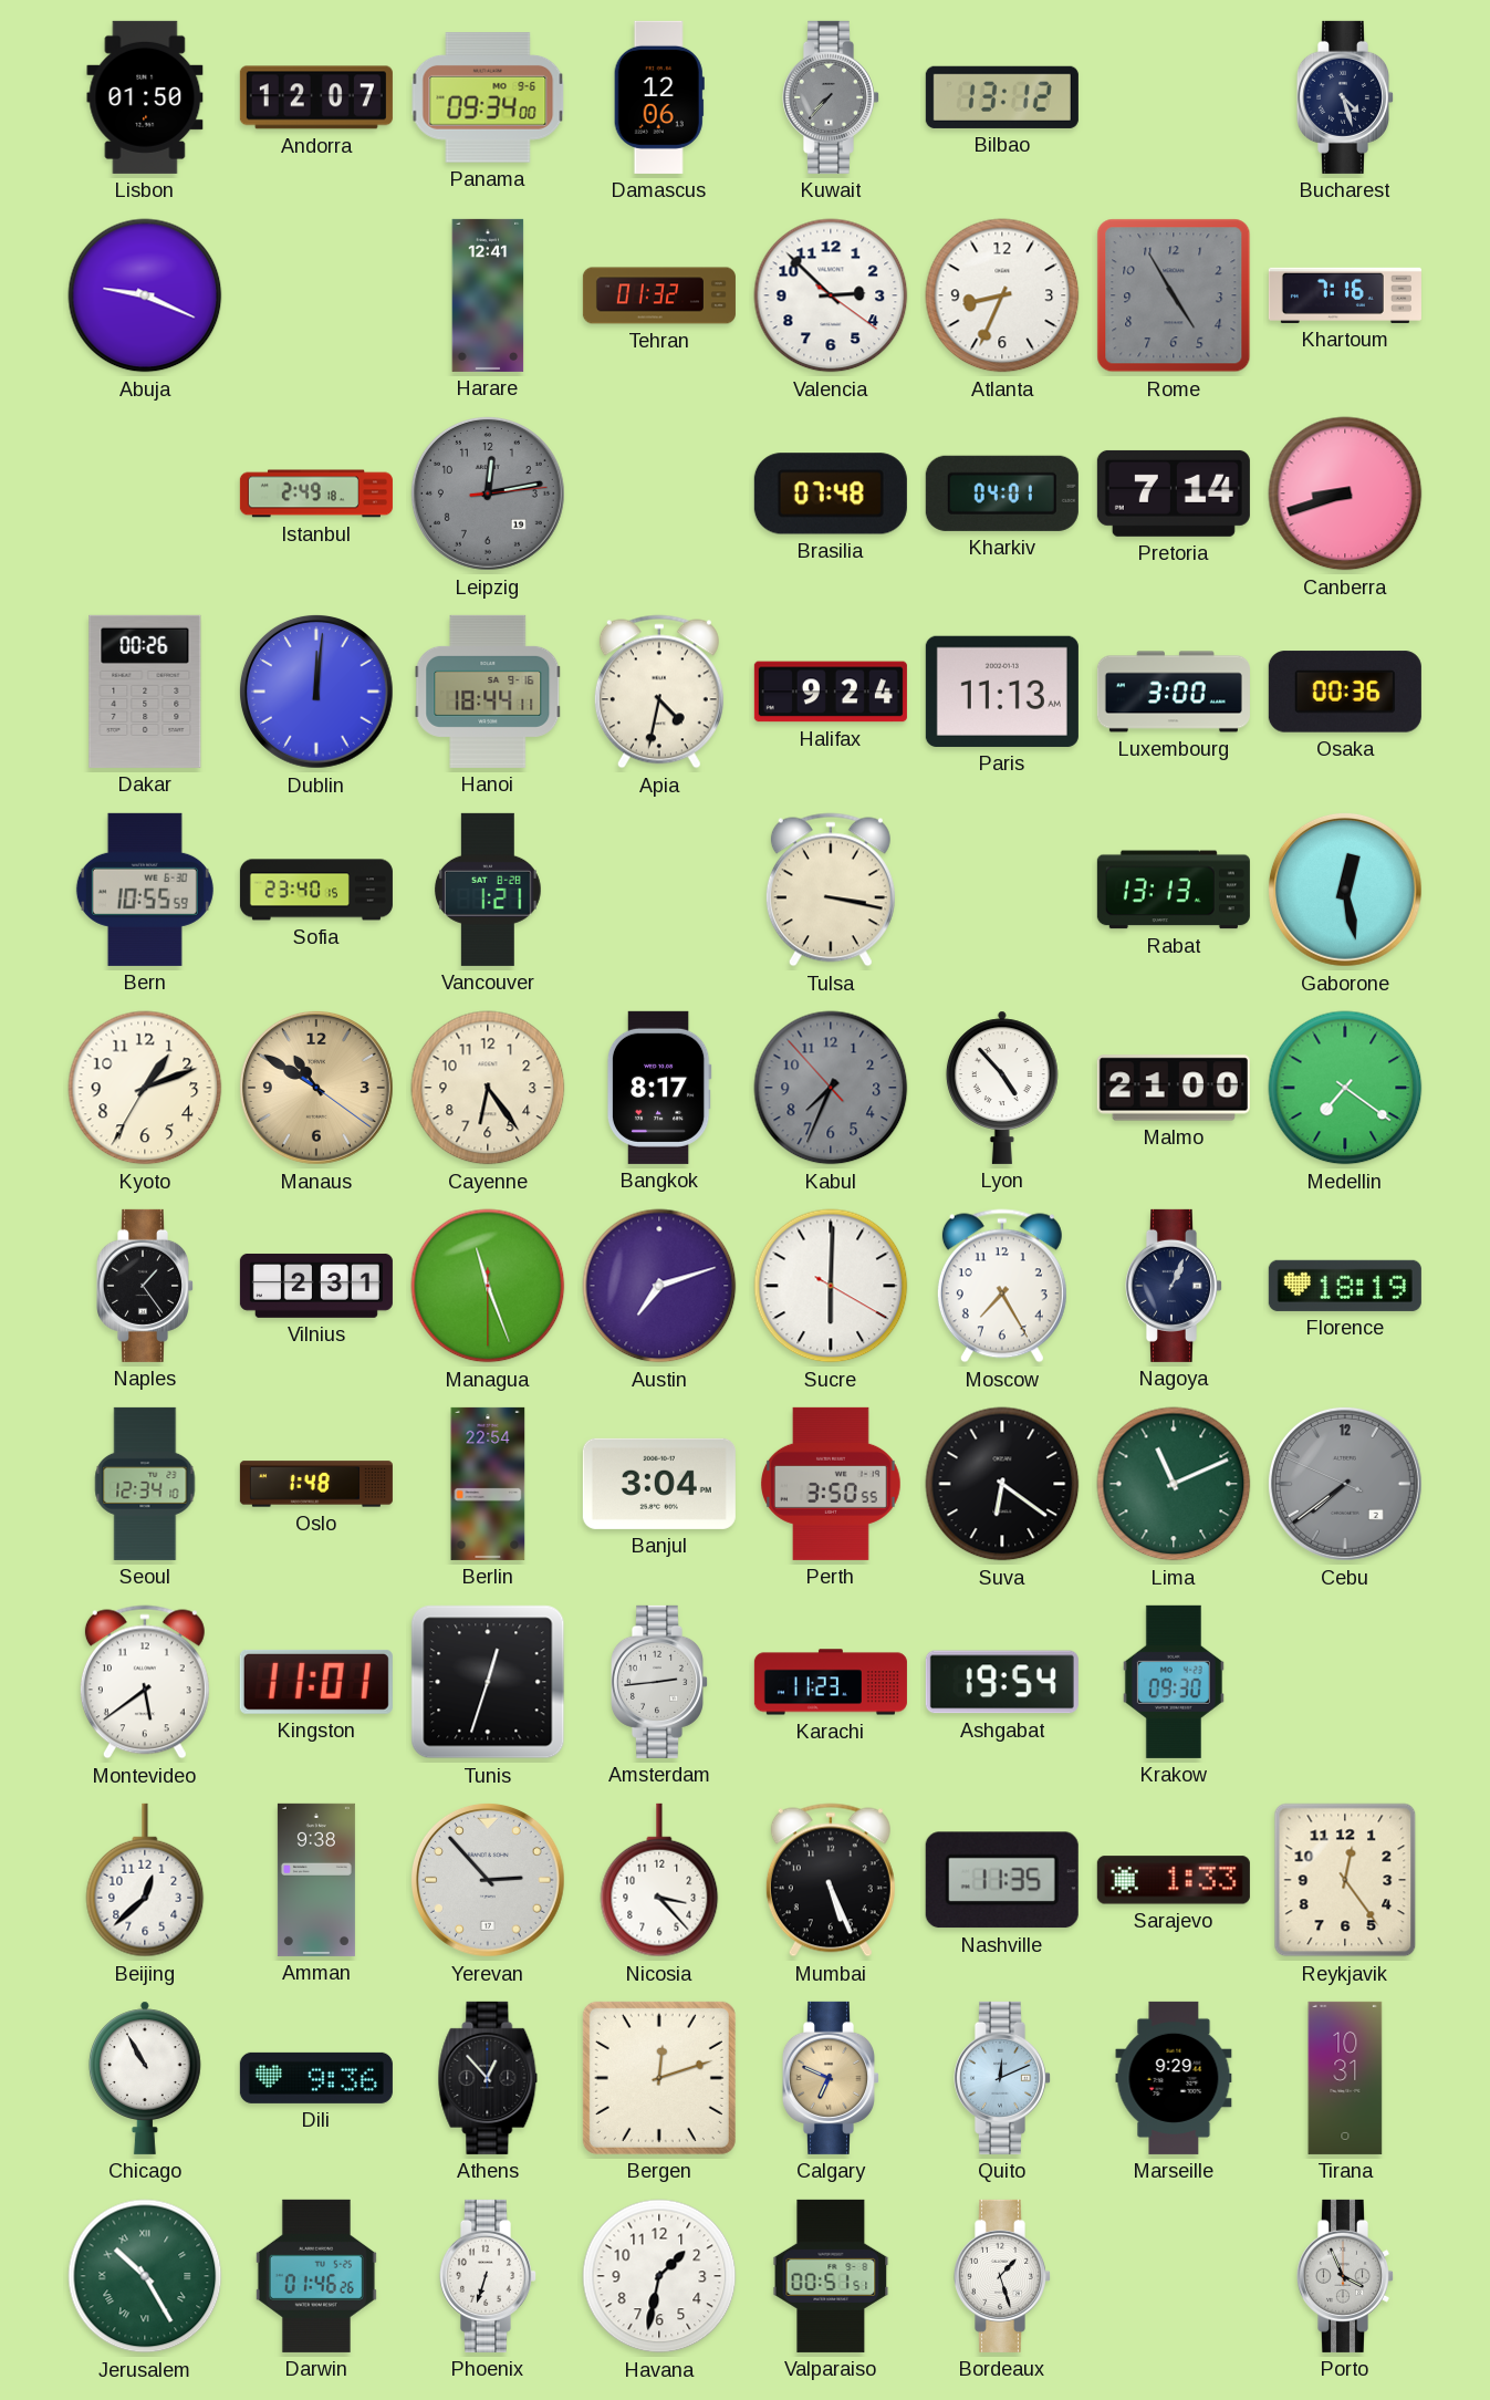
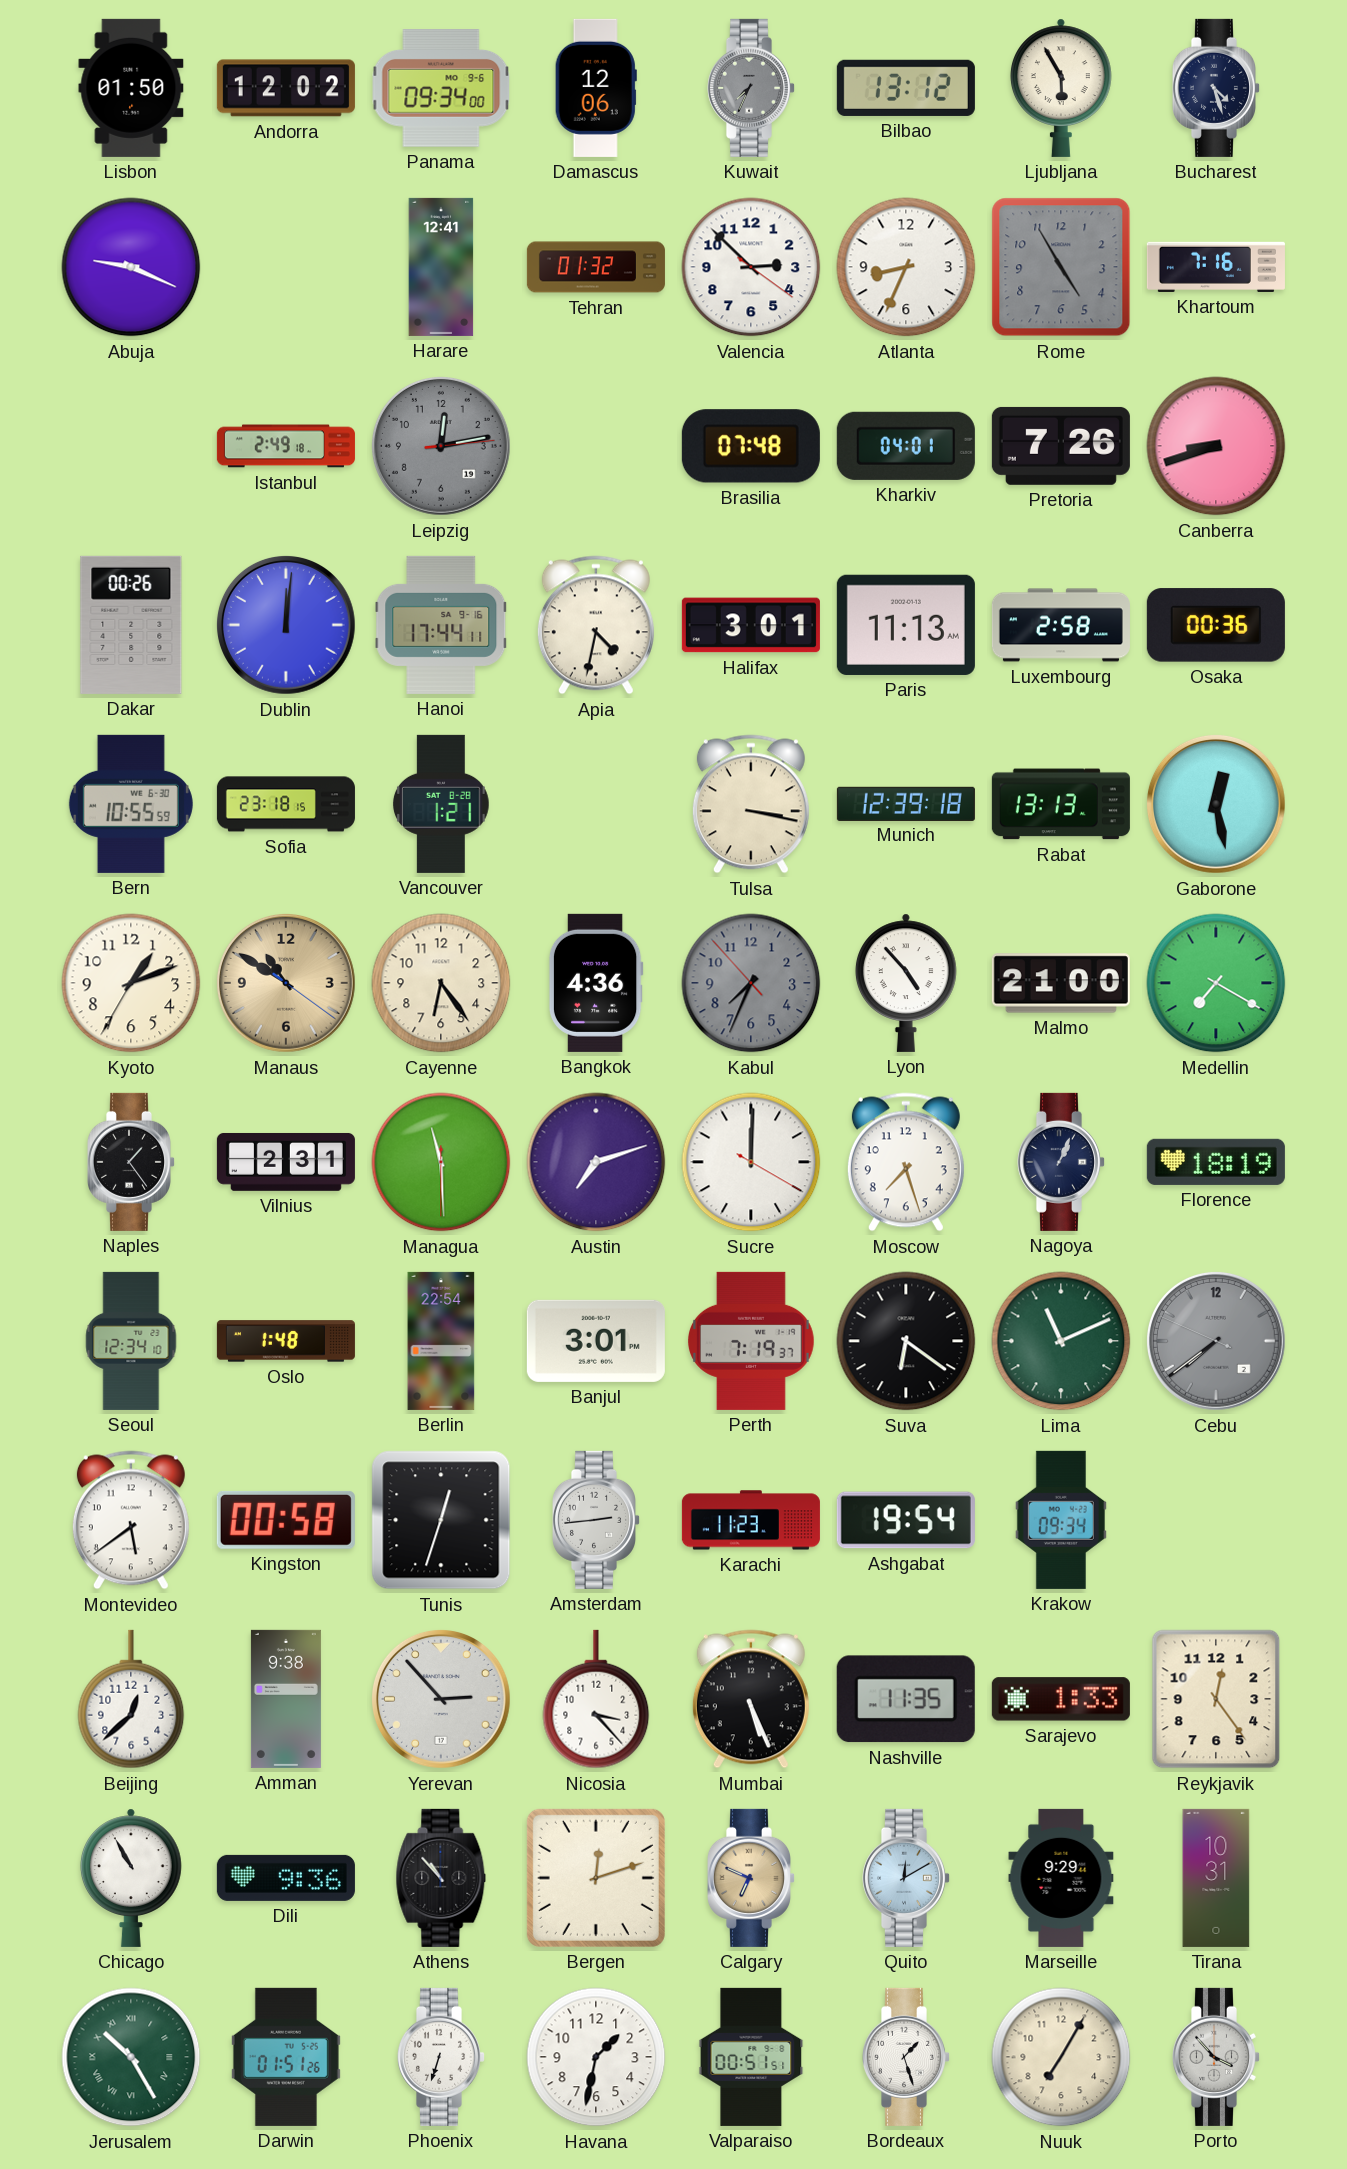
Andorra: 12:07 -> 12:02
Kuwait: 7:37 -> 7:34
Ljubljana: none -> 5:55
Pretoria: 7:14 -> 7:26
Hanoi: 18:44 -> 17:44
Halifax: 9:24 -> 3:01
Luxembourg: 3:00 -> 2:58
Sofia: 23:40 -> 23:18
Munich: none -> 12:39
Bangkok: 8:17 -> 4:36
Medellin: 7:21 -> 7:20
Managua: 11:26 -> 11:29
Sucre: 6:00 -> 12:00
Moscow: 7:25 -> 7:27
Banjul: 3:04 -> 3:01
Perth: 3:50 -> 7:19
Kingston: 11:01 -> 00:58
Krakow: 09:30 -> 09:34
Athens: 12:53 -> 10:53
Quito: 12:11 -> 12:10
Darwin: 01:46 -> 01:51
Nuuk: none -> 7:05
Porto: 3:56 -> 3:53
